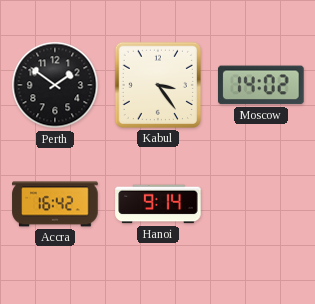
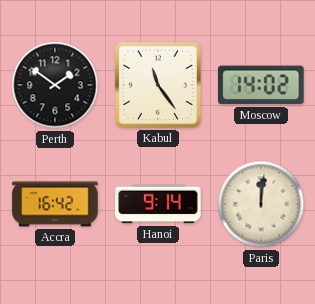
Kabul: 3:24 -> 11:24
Paris: none -> 12:01
